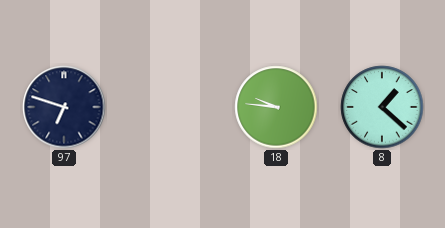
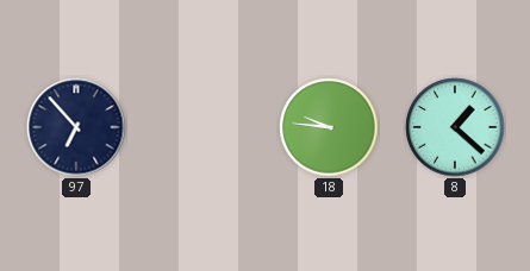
97: 6:48 -> 6:53
